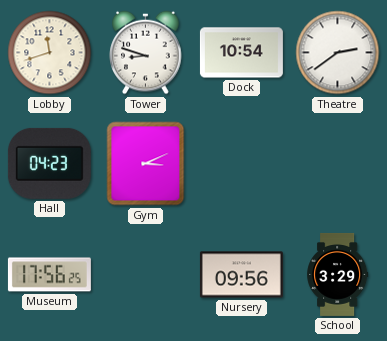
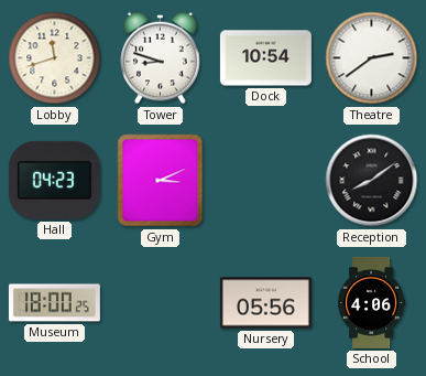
Reception: none -> 8:09
Museum: 17:56 -> 18:00
Nursery: 09:56 -> 05:56
School: 3:29 -> 4:06
